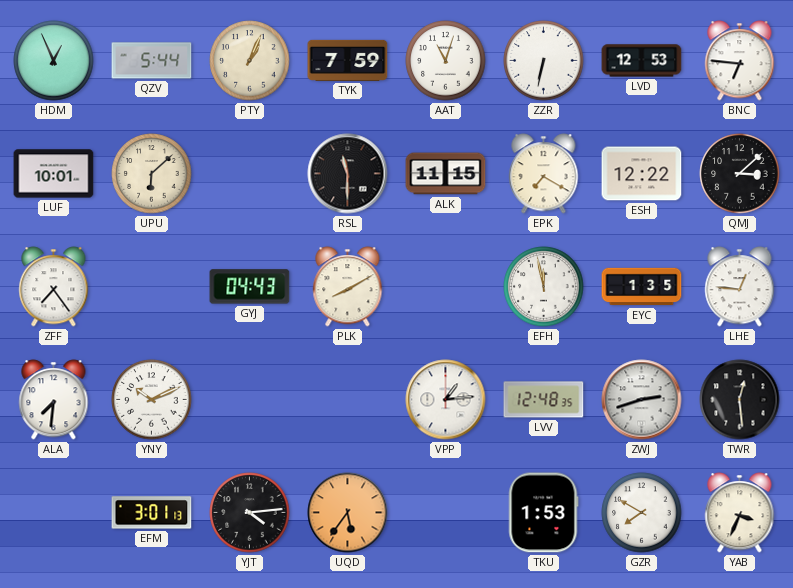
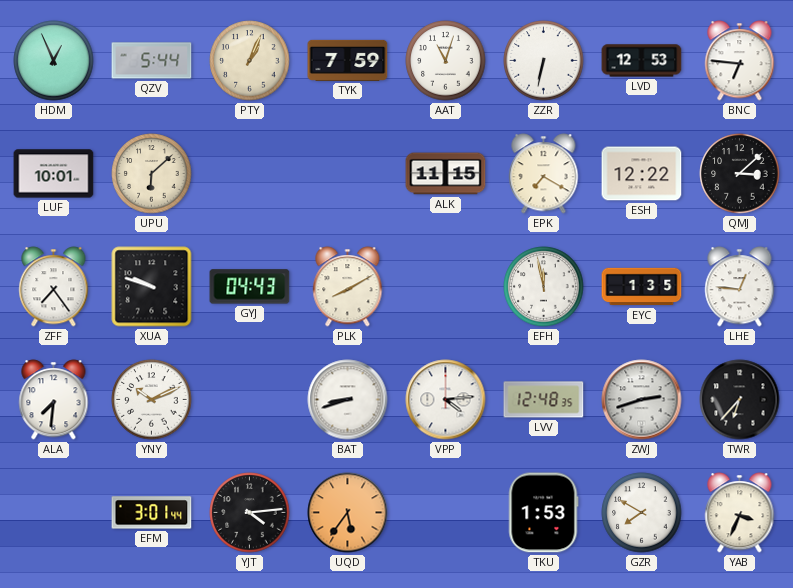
RSL: 11:30 -> none
XUA: none -> 9:48
BAT: none -> 8:42
VPP: 1:14 -> 4:14
TWR: 12:29 -> 6:37
EFM: 3:01:13 -> 3:01:44
